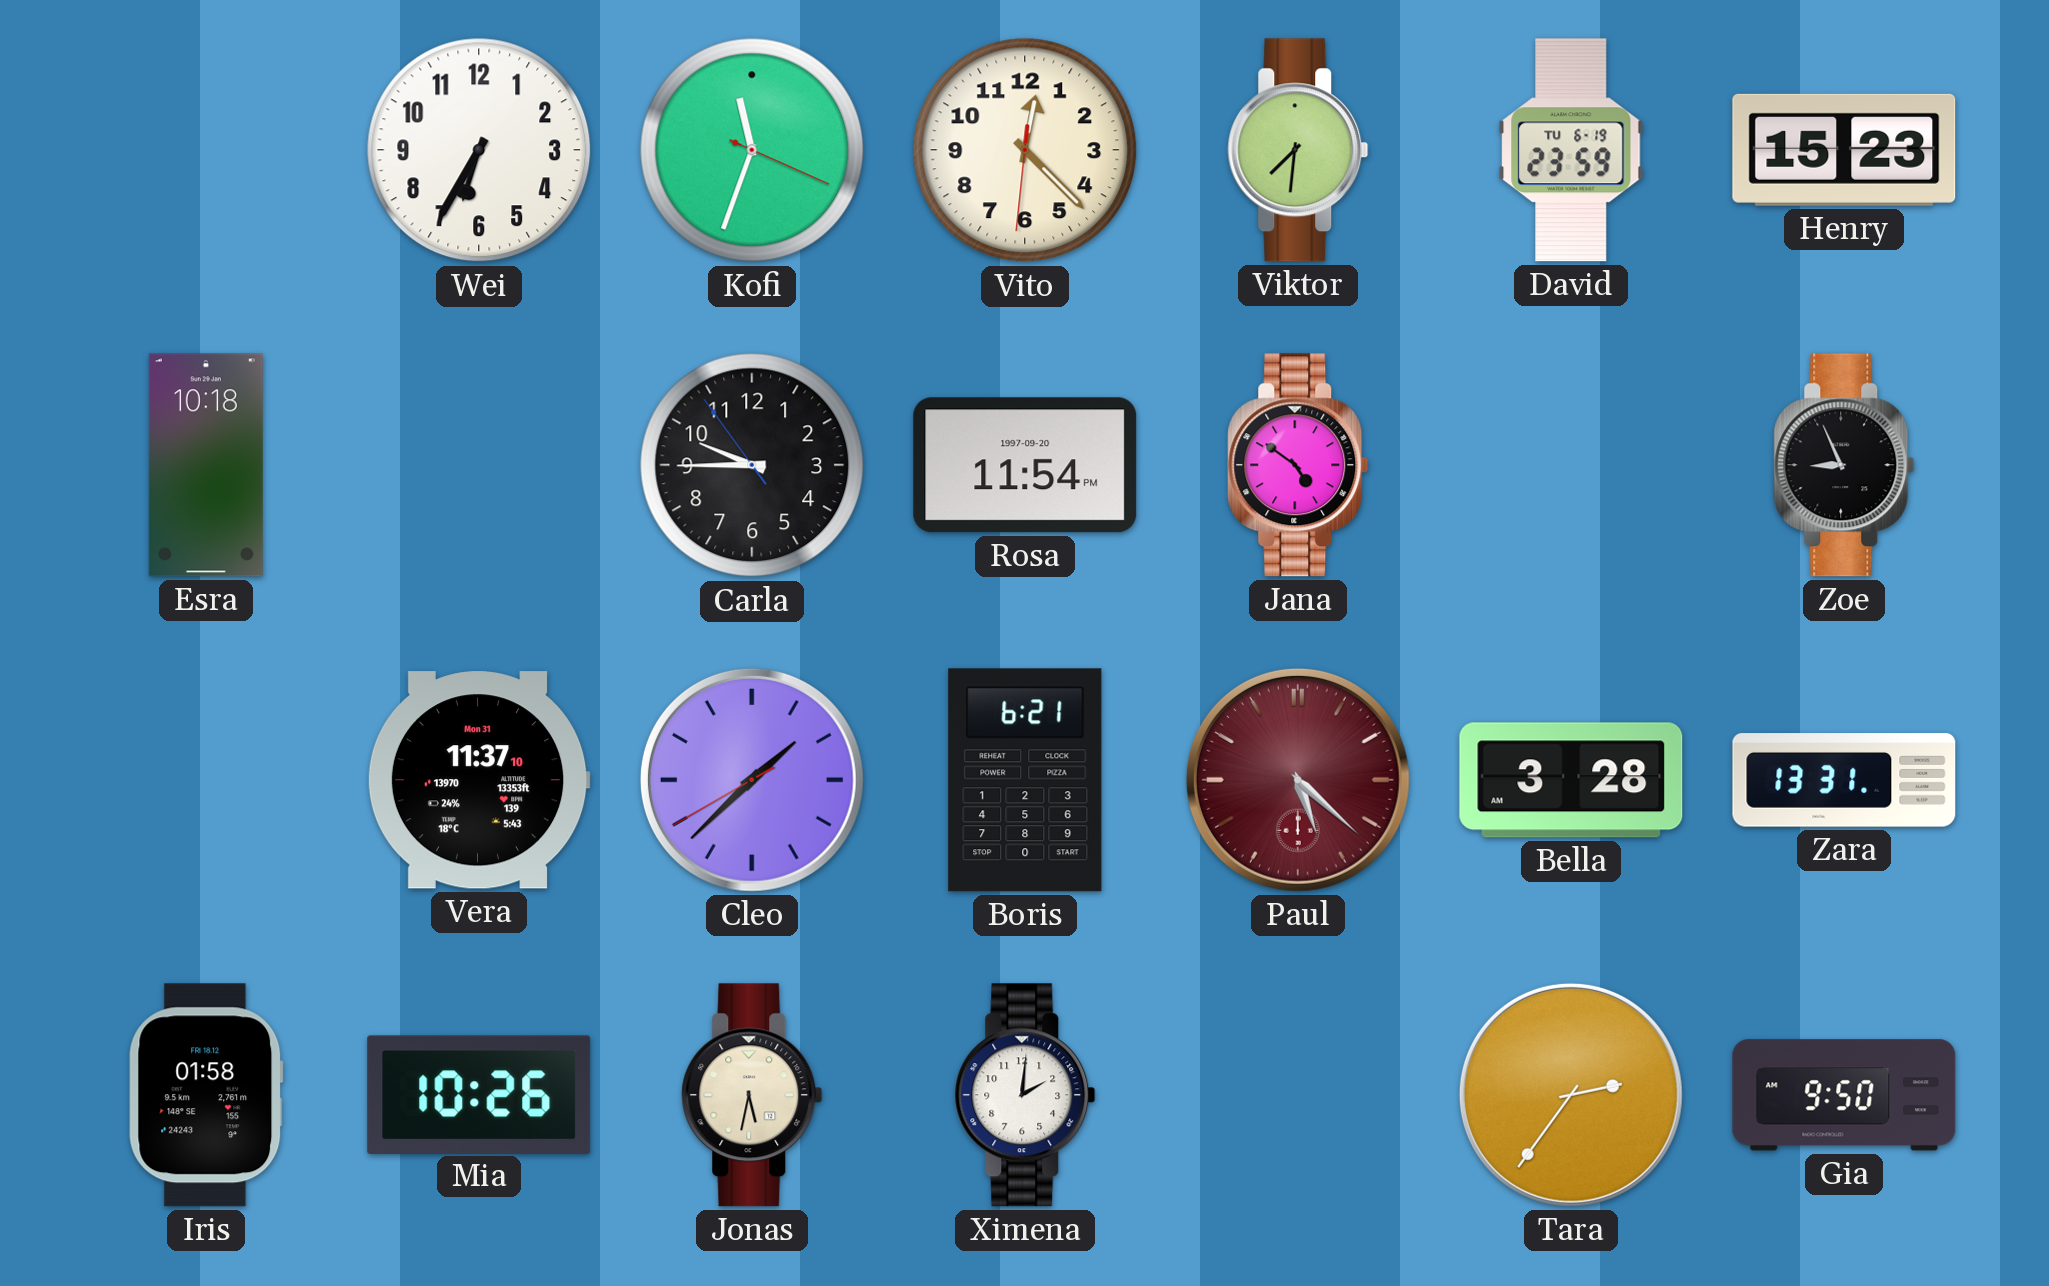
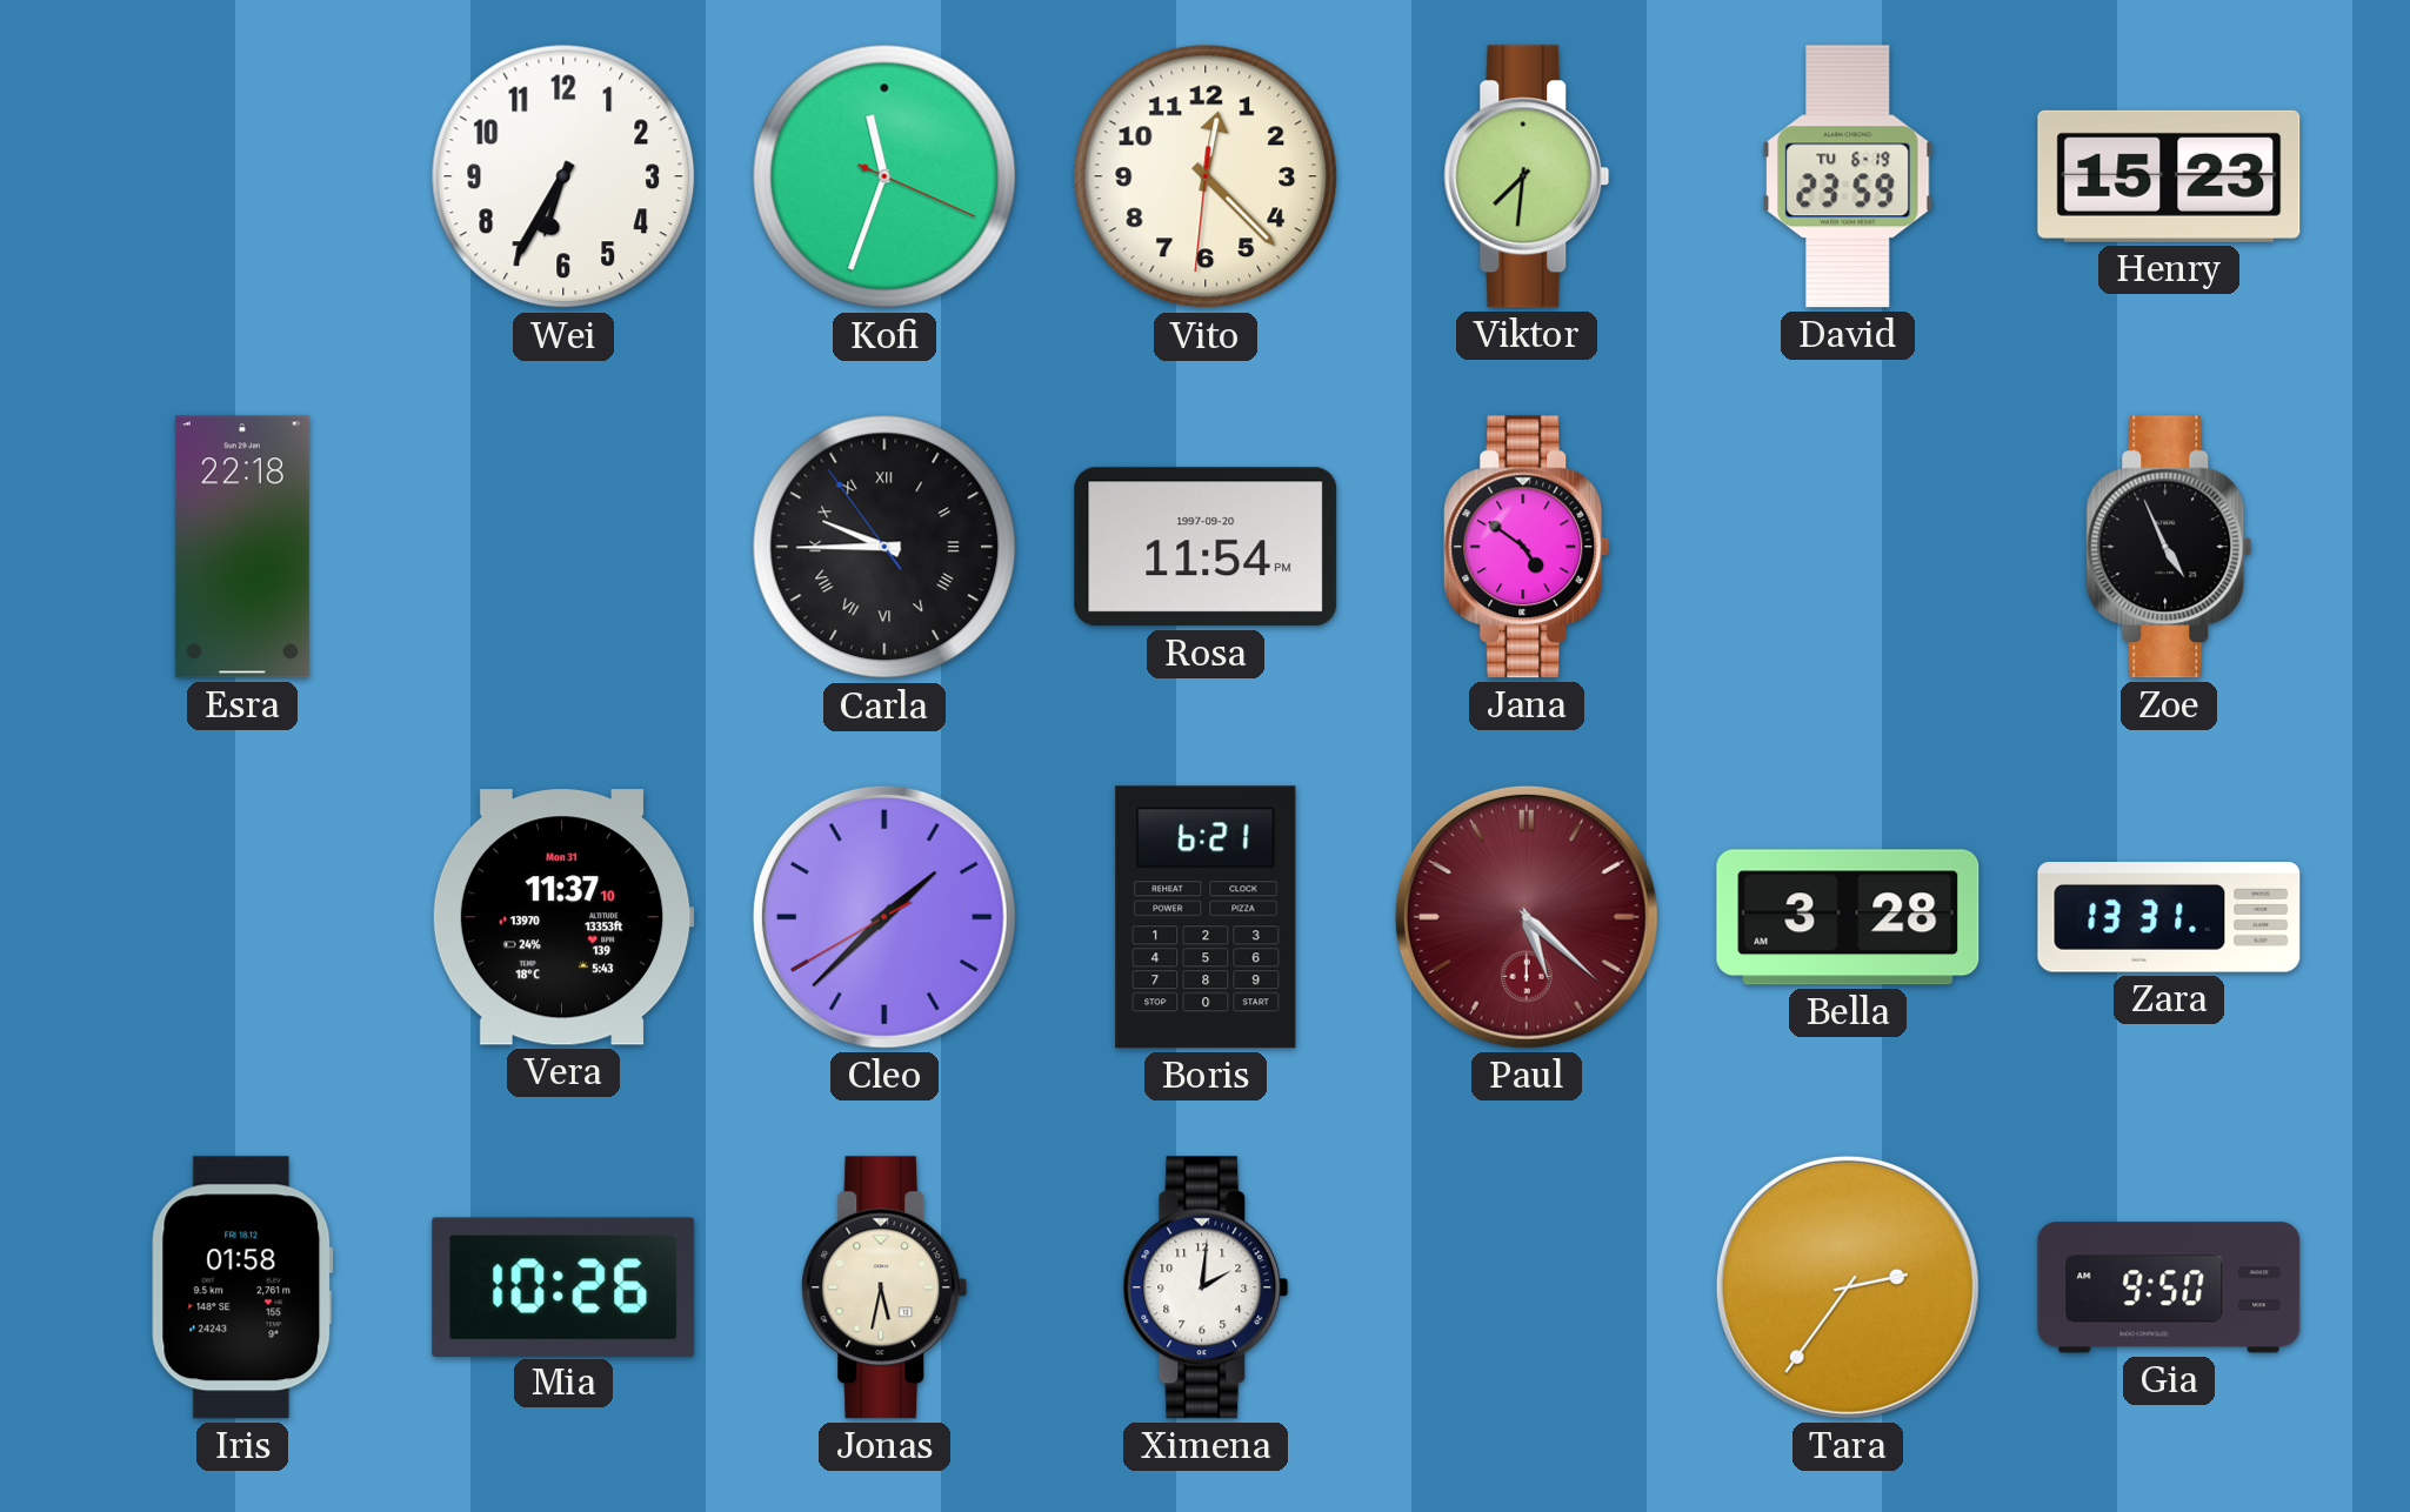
Esra: 10:18 -> 22:18
Carla numerals: Arabic -> Roman
Zoe: 8:56 -> 4:56
